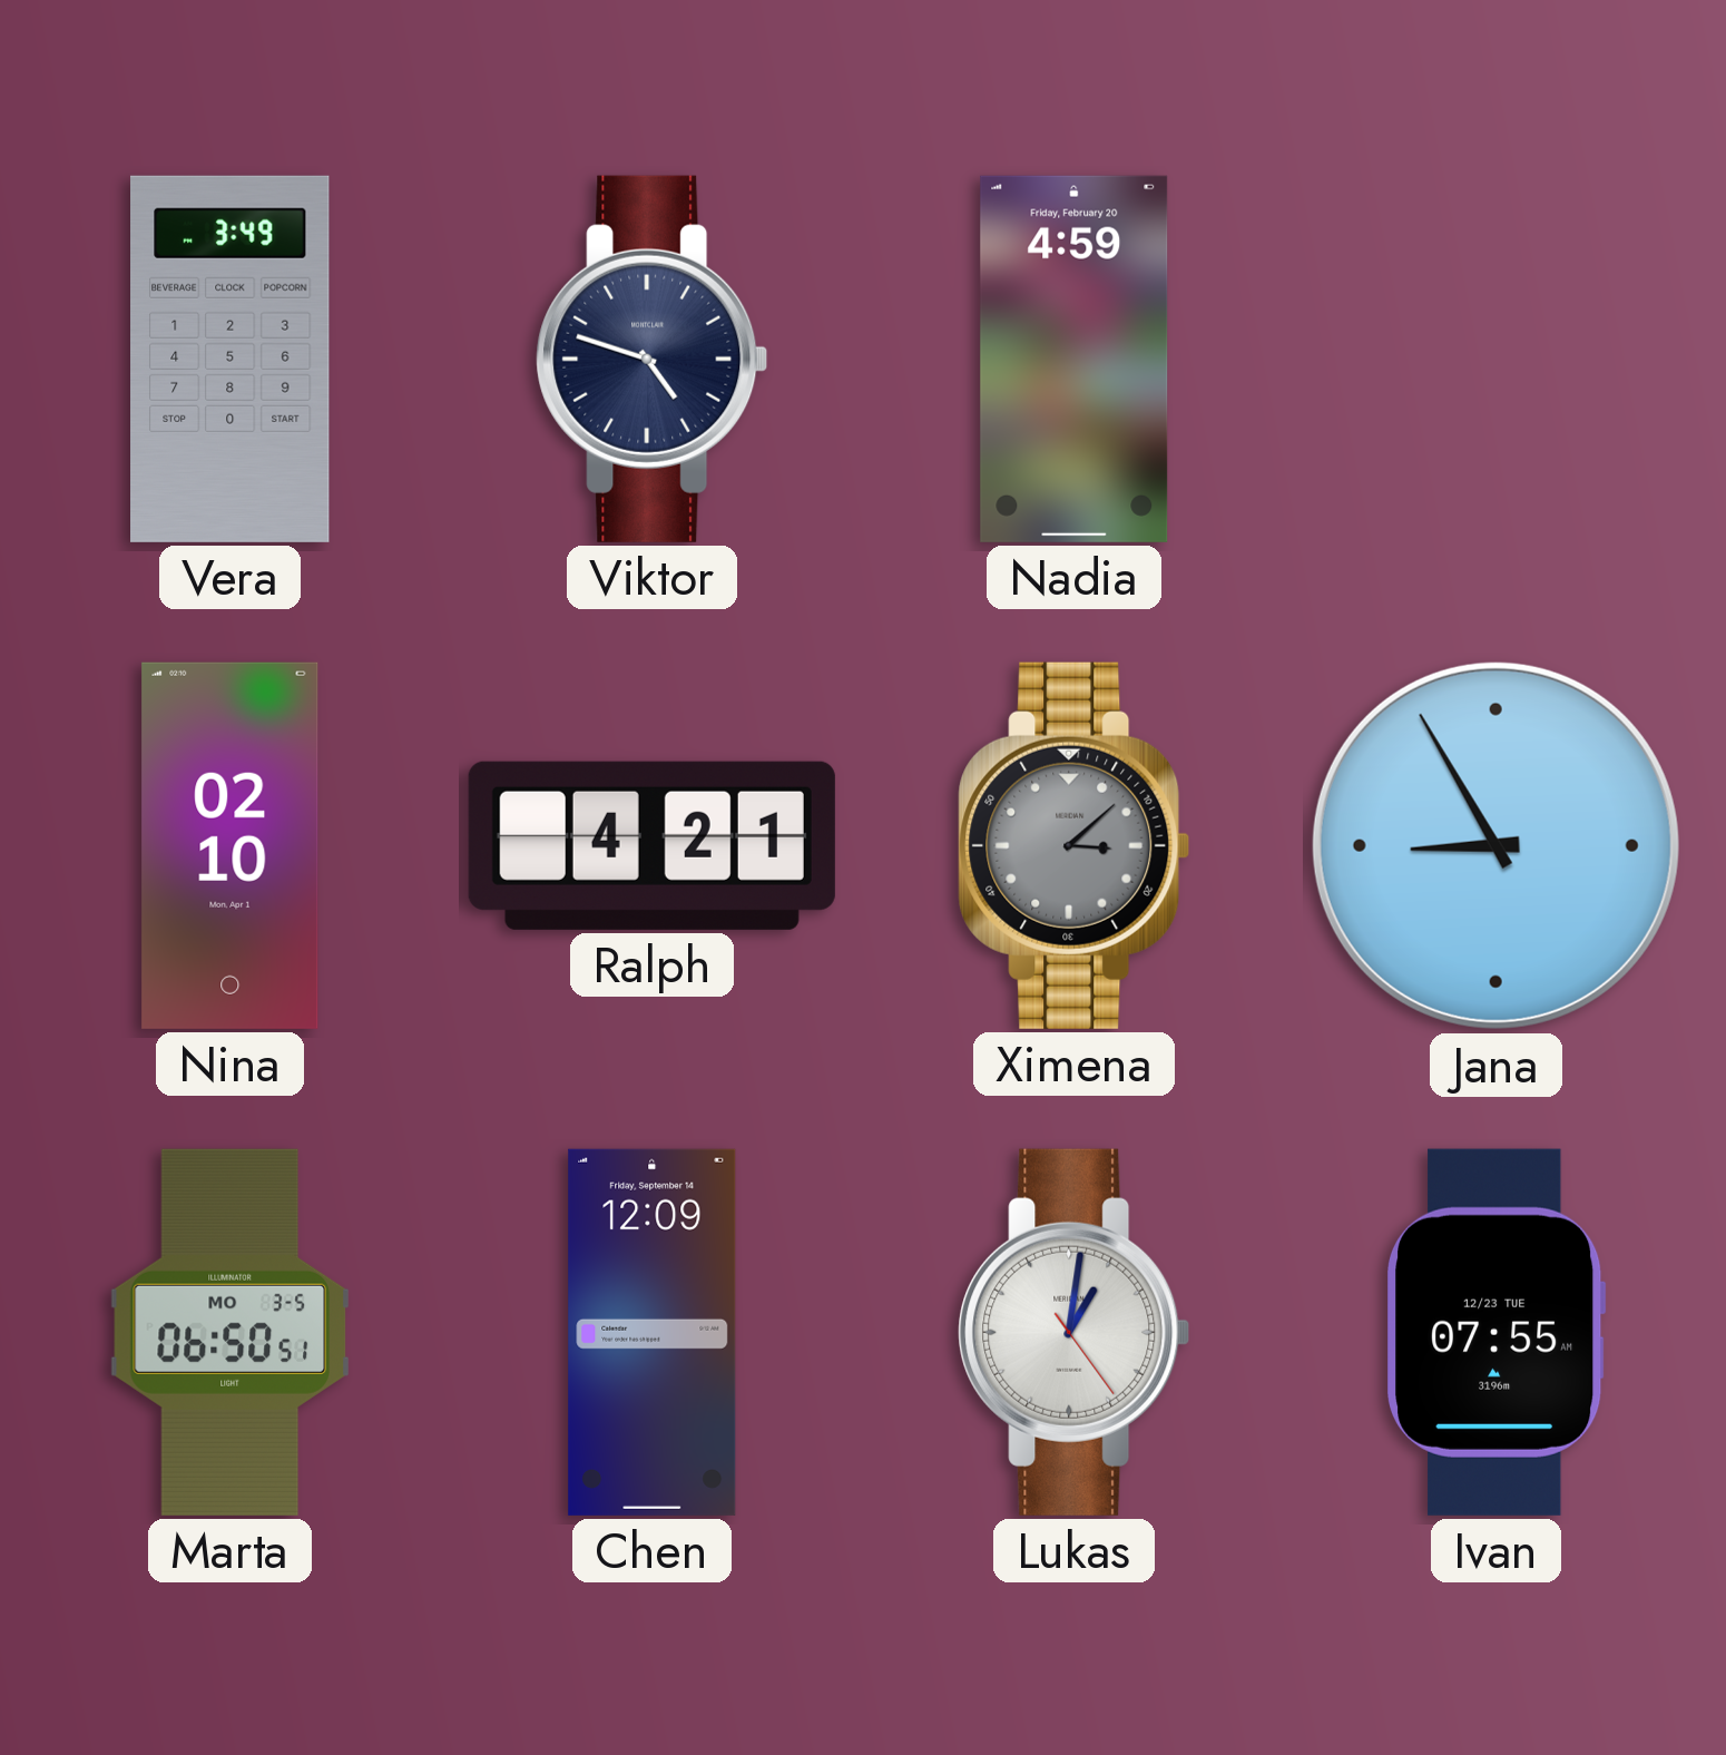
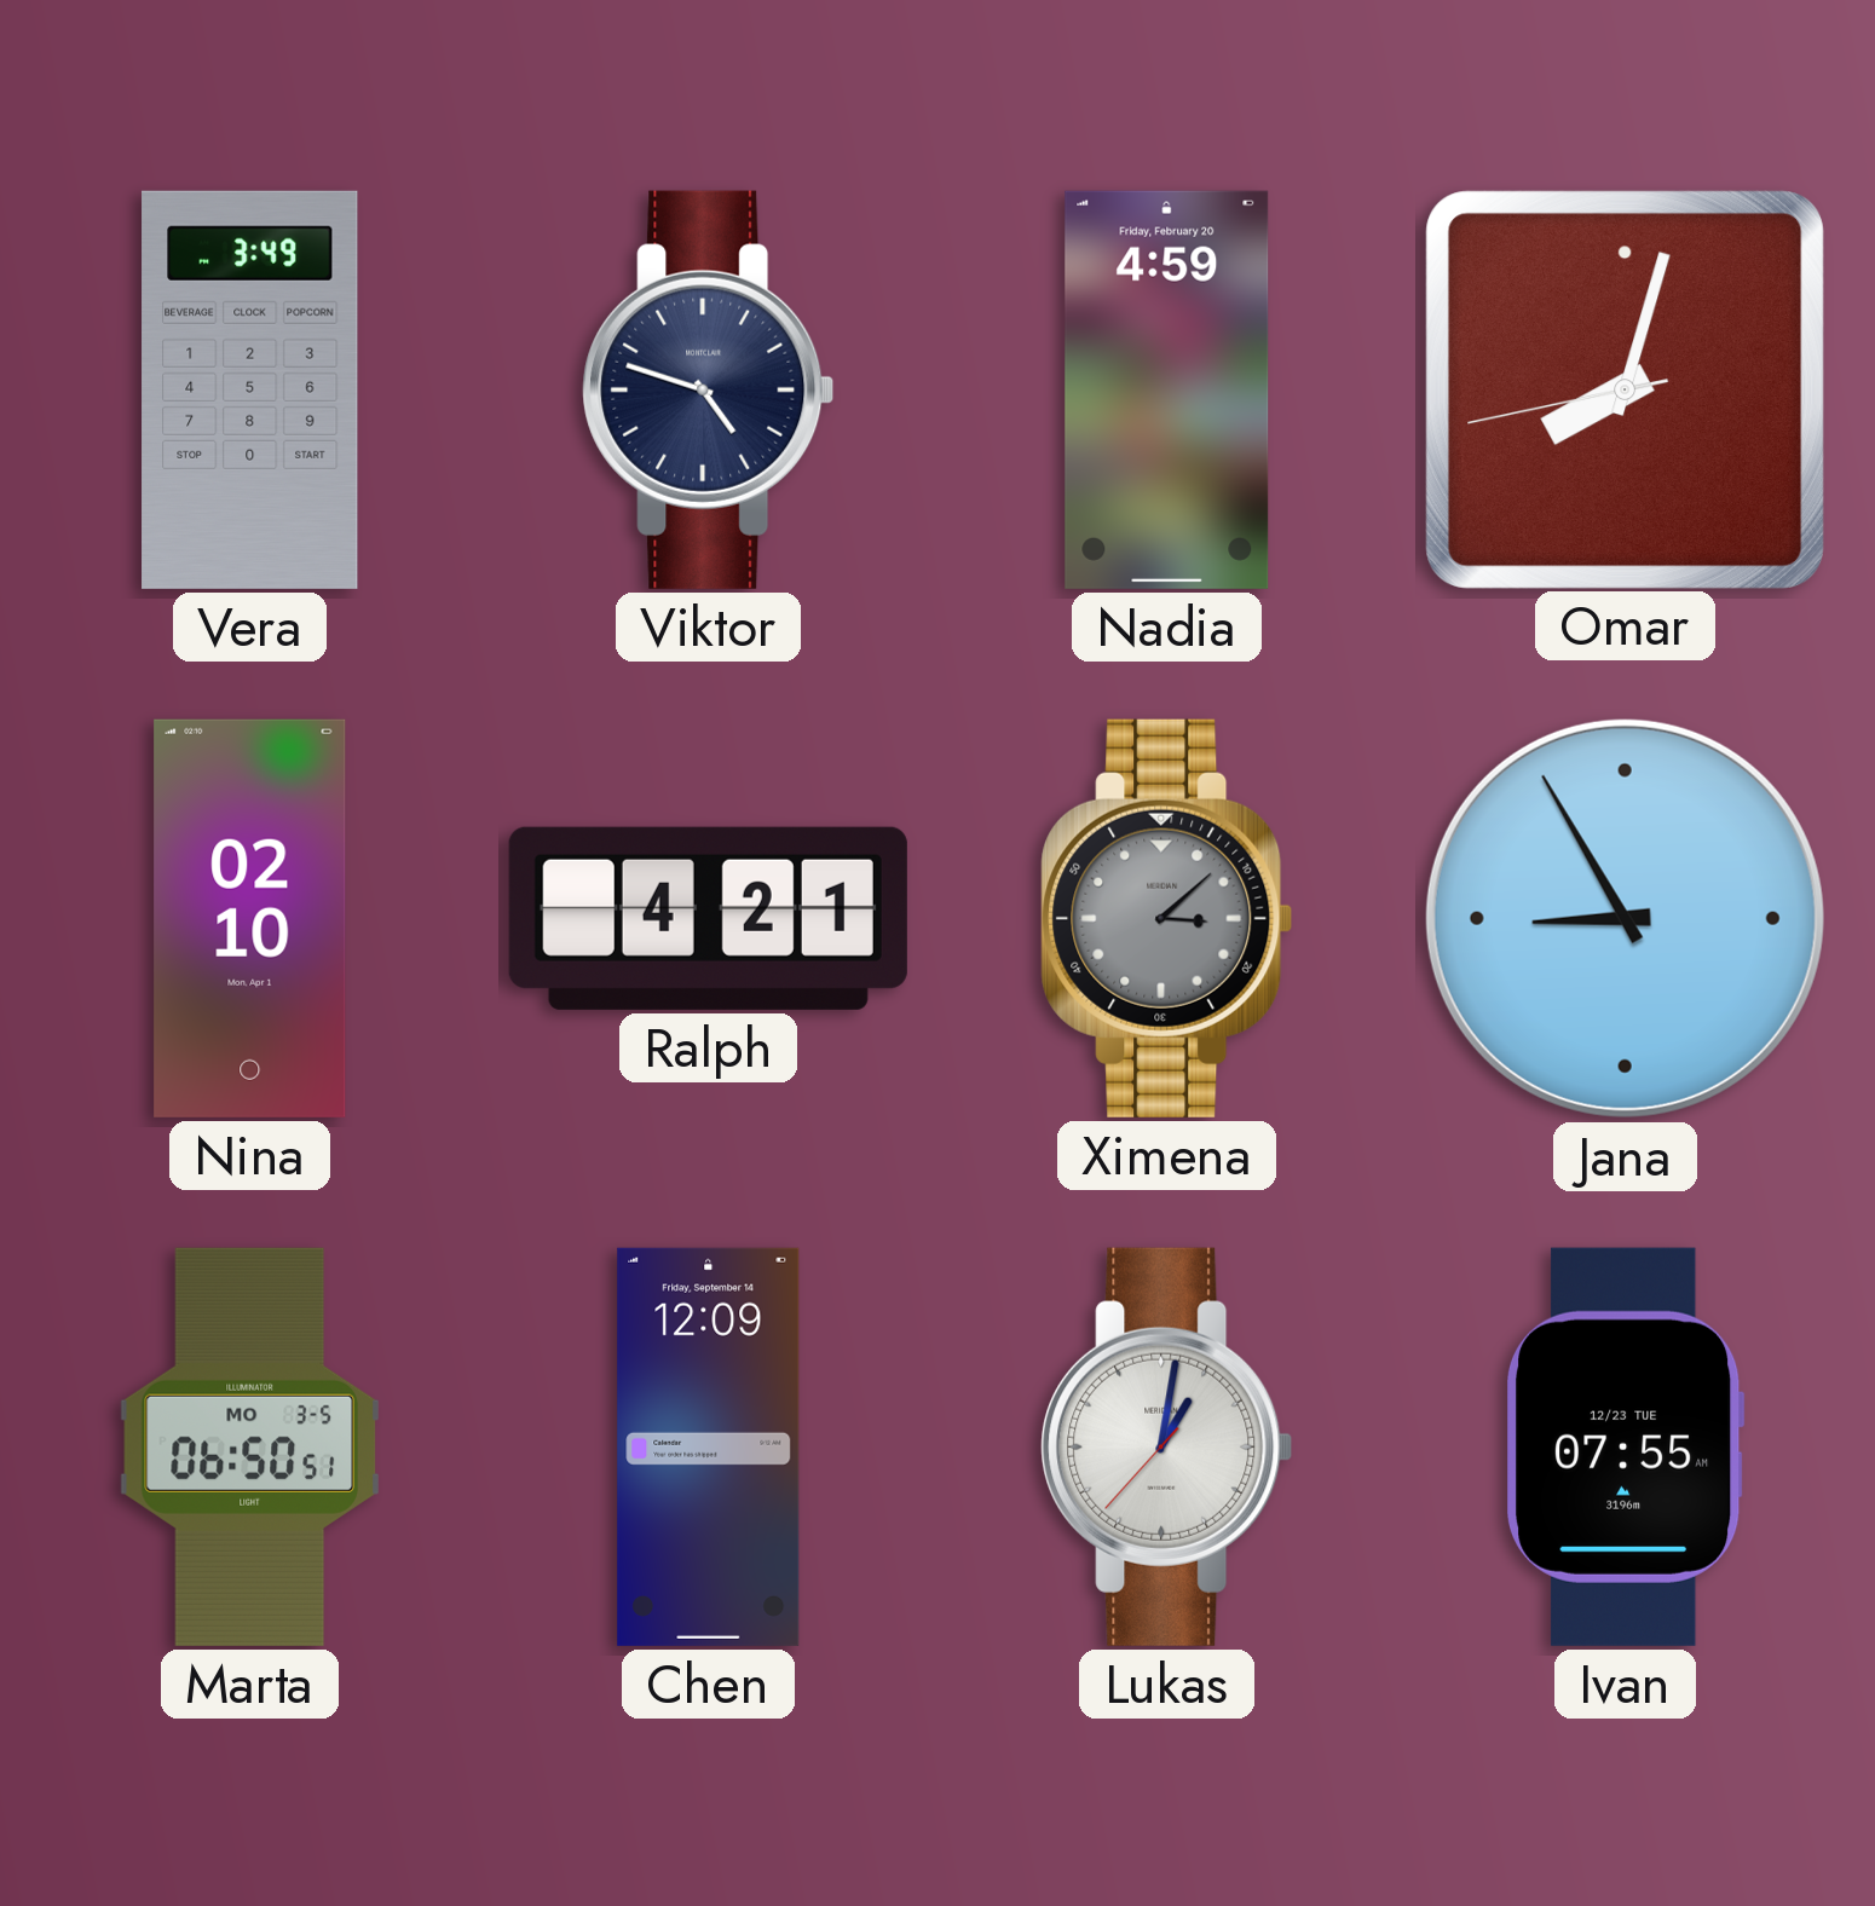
Omar: none -> 8:02
Lukas: 1:01:24 -> 1:01:37
